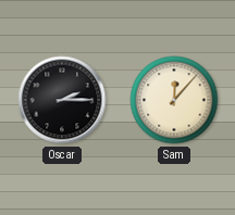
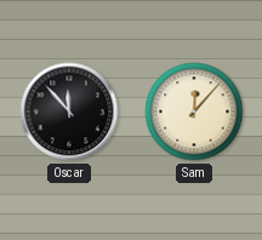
Oscar: 2:15 -> 11:53
